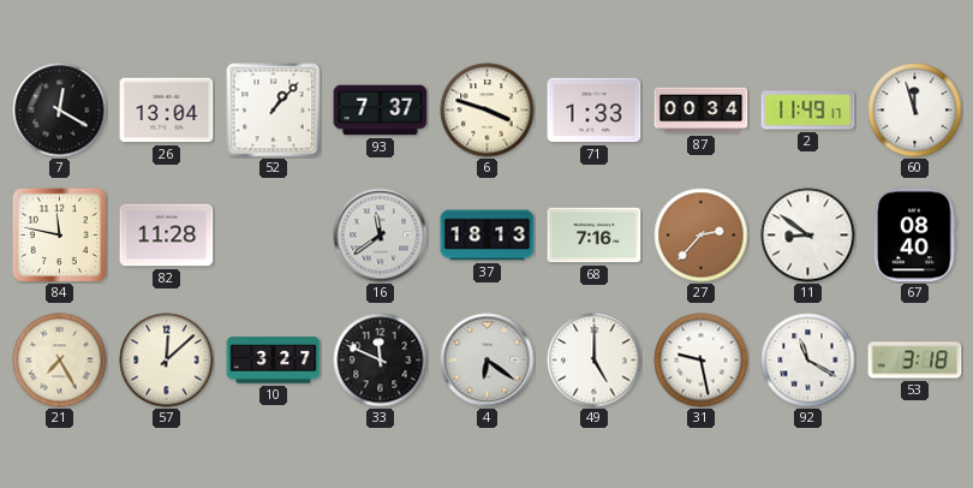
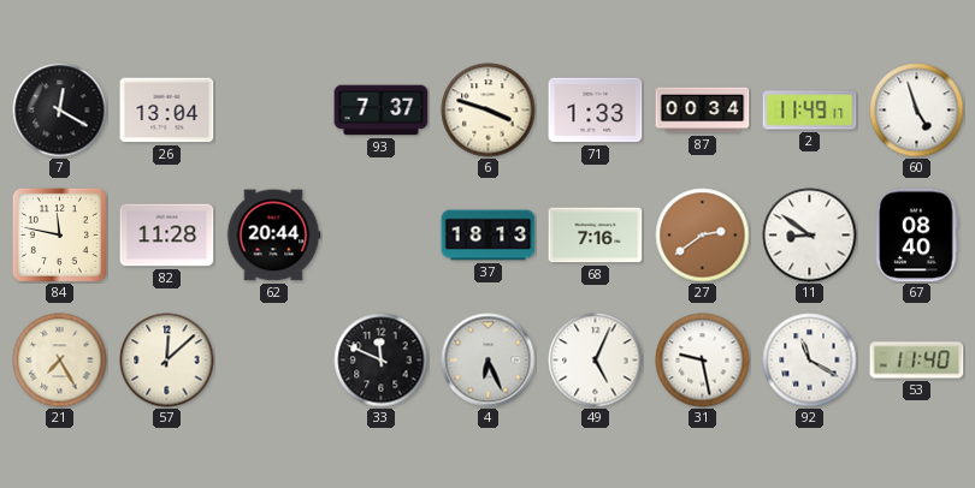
52: 1:07 -> none
60: 11:57 -> 4:57
62: none -> 20:44
16: 11:39 -> none
27: 2:37 -> 2:39
10: 3:27 -> none
4: 6:21 -> 6:26
49: 5:00 -> 5:04
53: 3:18 -> 11:40
